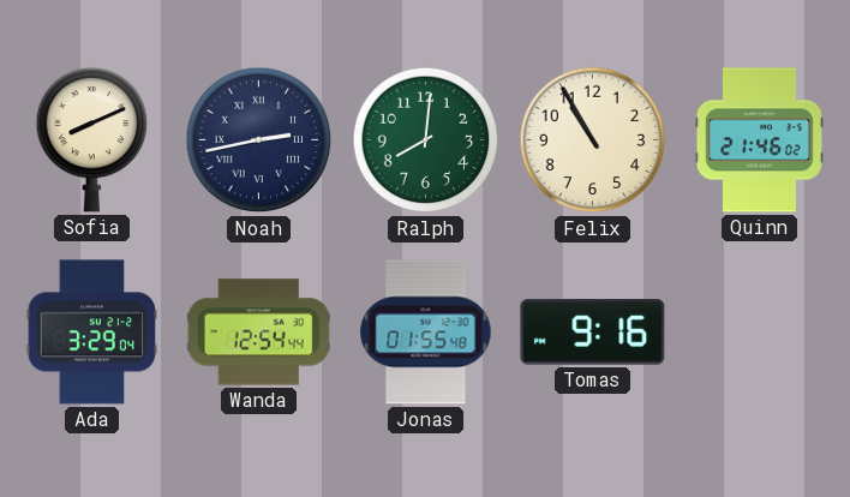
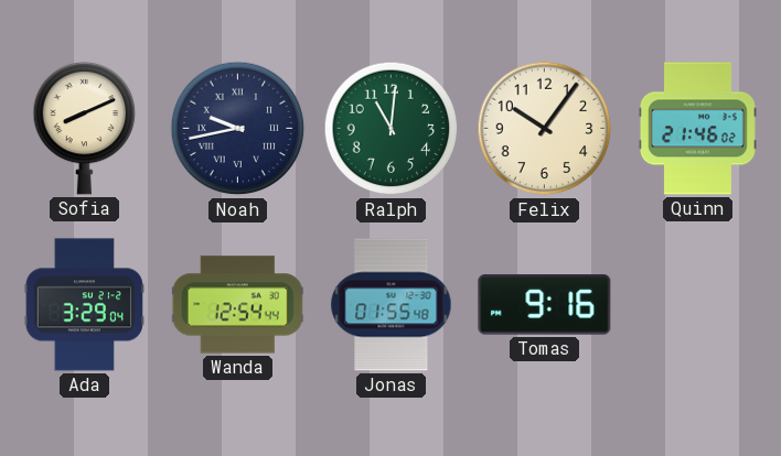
Noah: 2:43 -> 9:43
Ralph: 8:01 -> 11:01
Felix: 10:55 -> 10:06
